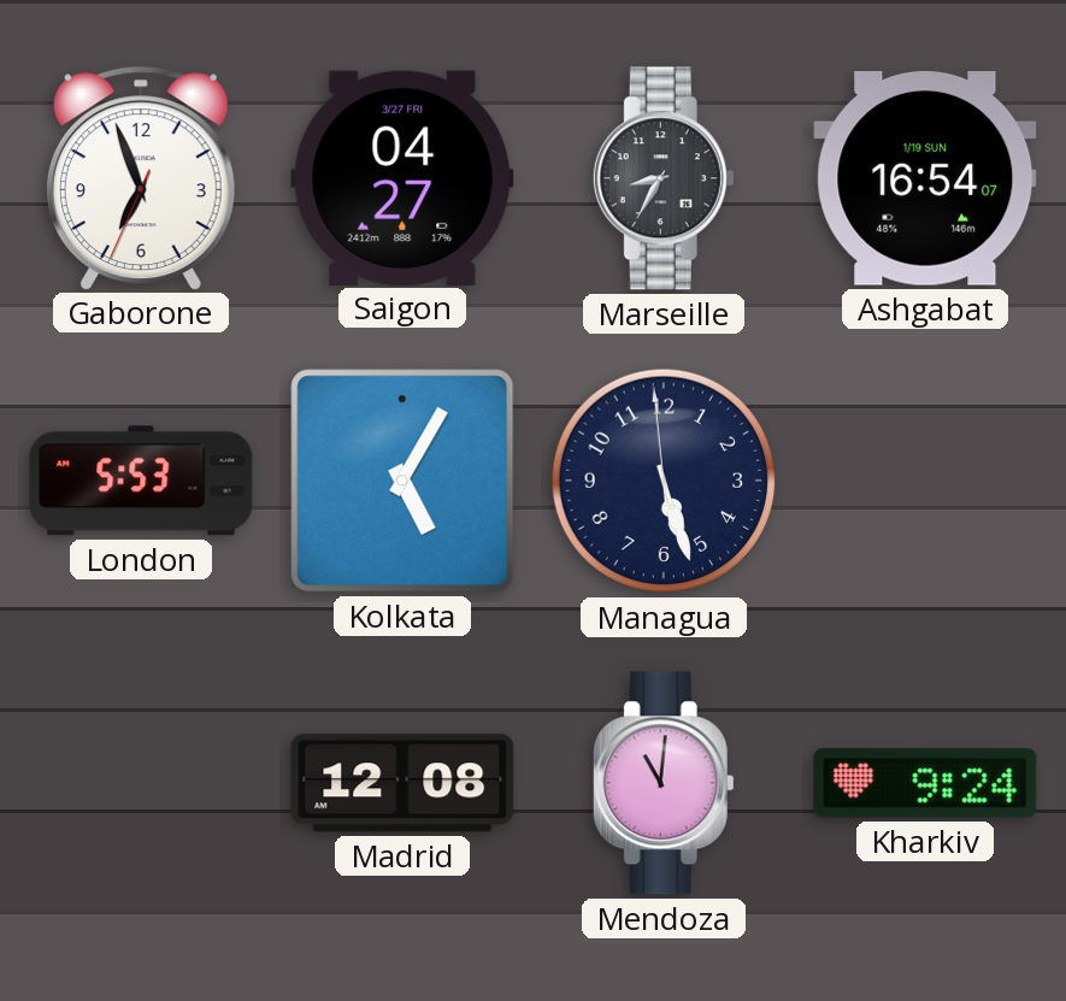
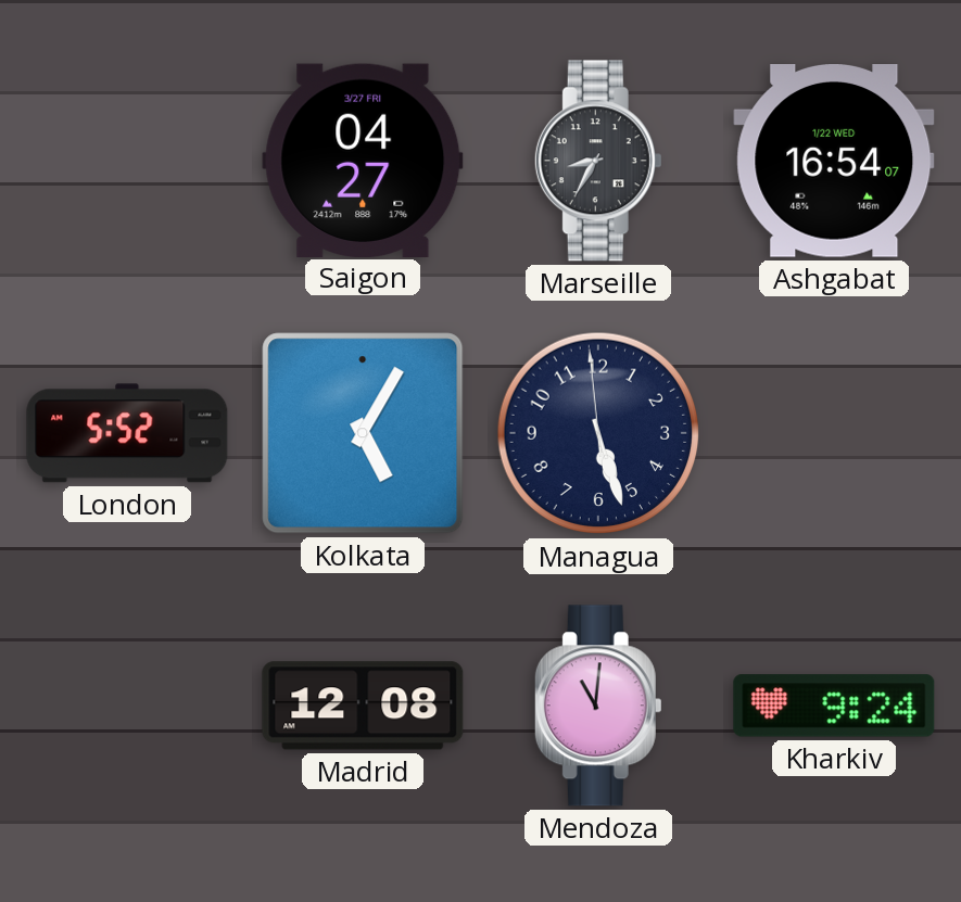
Gaborone: 6:56 -> none
Ashgabat date: 1/19 SUN -> 1/22 WED
London: 5:53 -> 5:52
